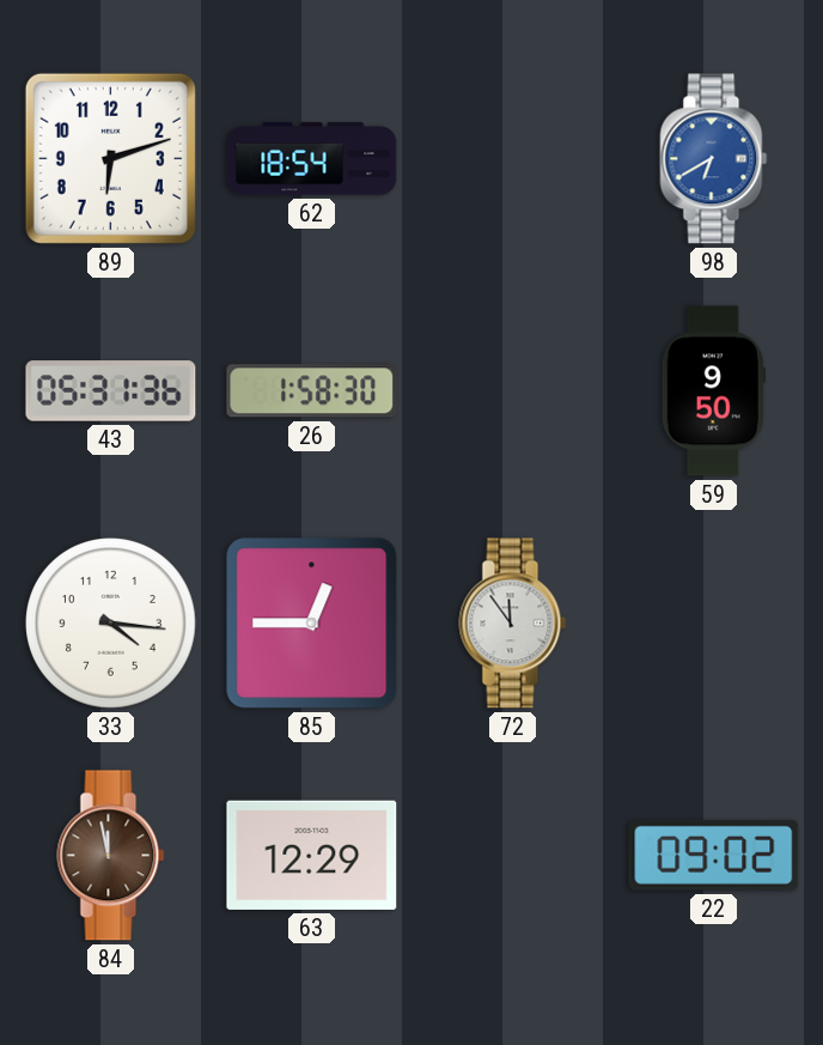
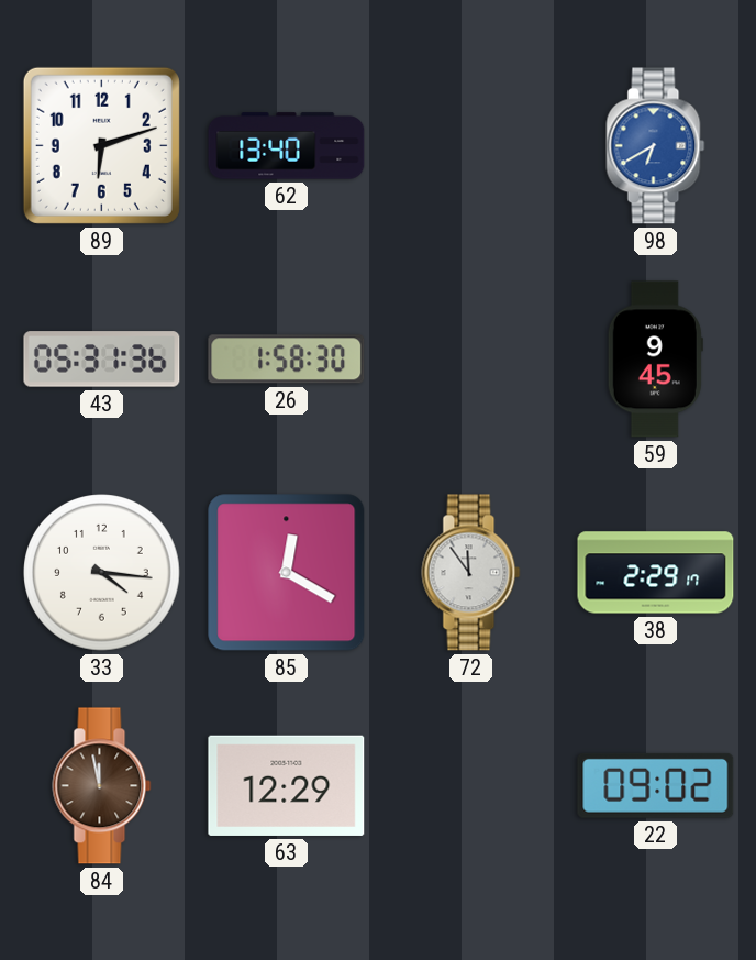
62: 18:54 -> 13:40
59: 9:50 -> 9:45
85: 12:45 -> 12:20
38: none -> 2:29
